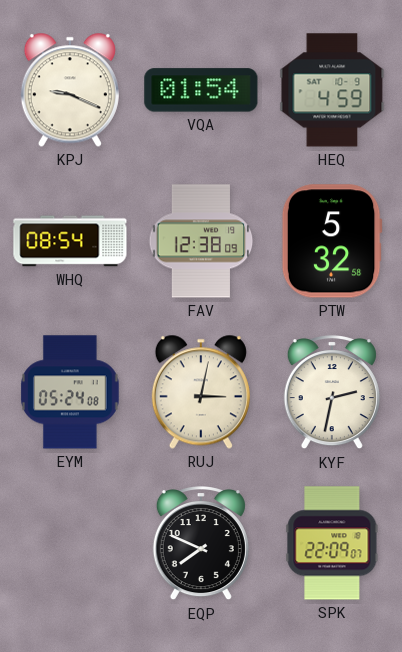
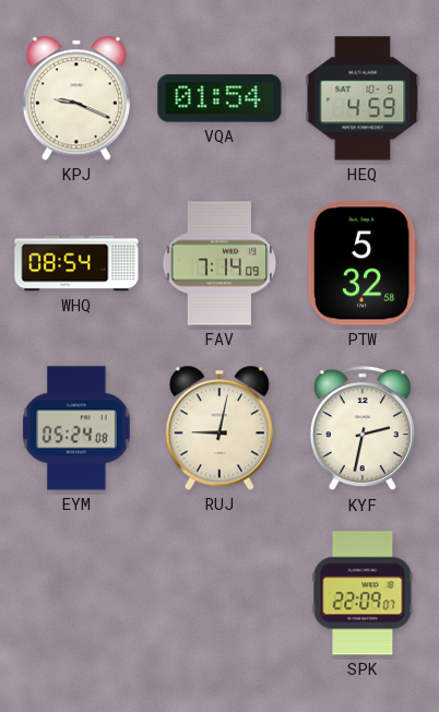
FAV: 12:38 -> 7:14
RUJ: 3:02 -> 9:02
EQP: 7:49 -> none
